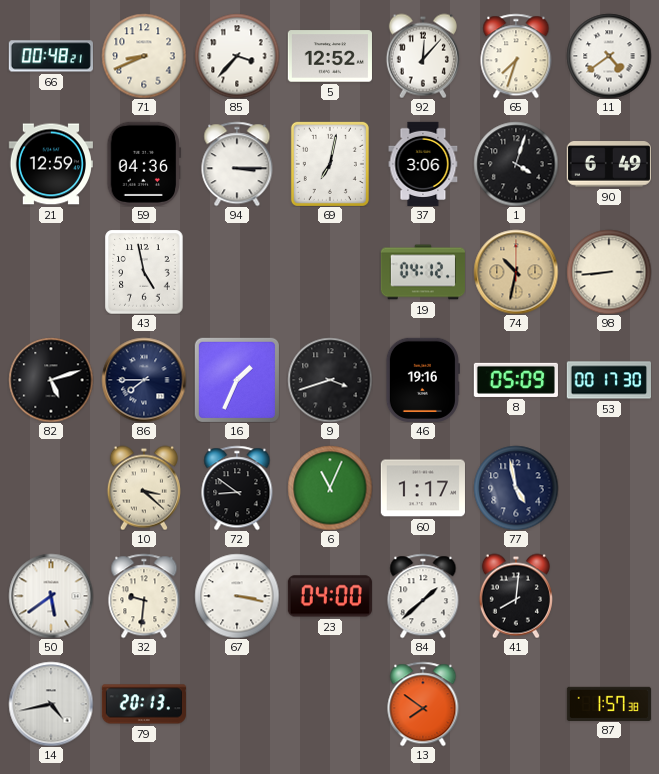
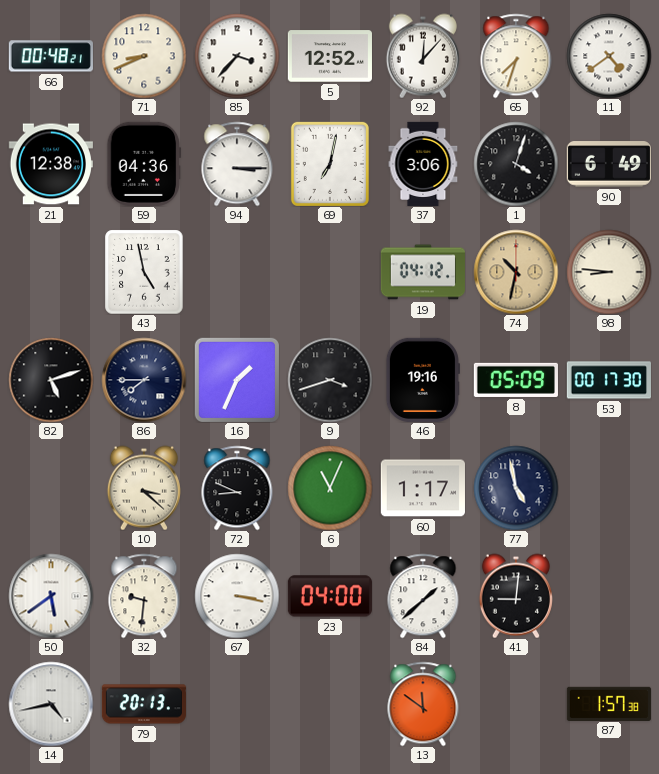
21: 12:59 -> 12:38
98: 8:44 -> 8:46
72: 8:51 -> 8:49
41: 8:01 -> 9:01
13: 7:51 -> 11:51
